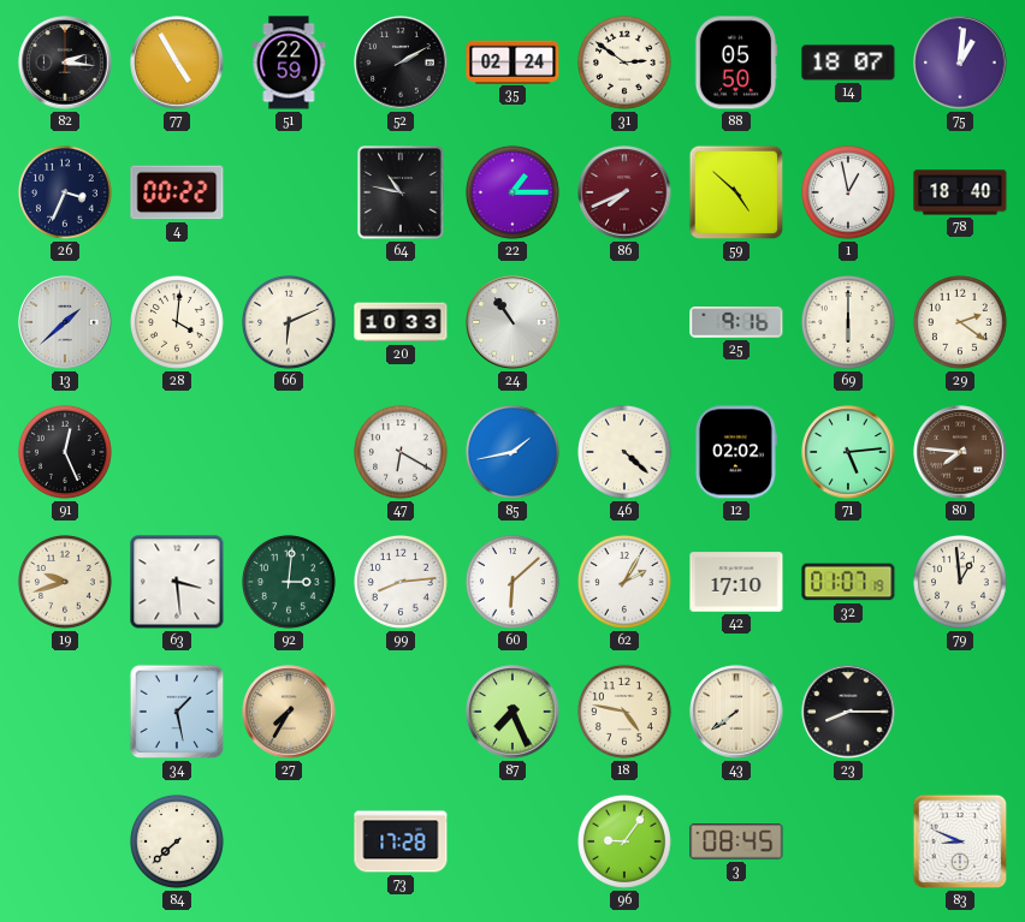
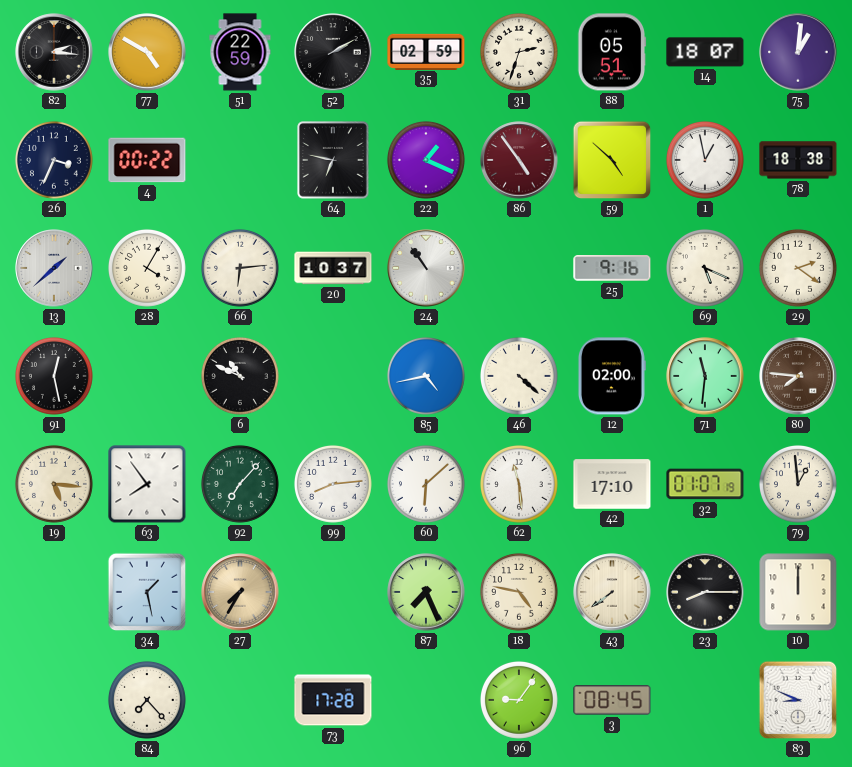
77: 4:55 -> 4:50
35: 02:24 -> 02:59
31: 2:51 -> 2:33
88: 05:50 -> 05:51
64: 10:47 -> 6:47
22: 1:15 -> 1:19
86: 7:41 -> 4:54
78: 18:40 -> 18:38
28: 4:01 -> 4:05
66: 6:11 -> 6:14
20: 10:33 -> 10:37
69: 6:00 -> 5:19
91: 12:26 -> 12:28
6: none -> 10:49
47: 6:20 -> none
85: 1:43 -> 4:43
12: 02:02 -> 02:00
71: 5:14 -> 11:31
19: 9:42 -> 5:16
63: 3:29 -> 7:54
92: 3:01 -> 7:07
62: 2:05 -> 11:29
10: none -> 12:00
84: 7:38 -> 7:23
